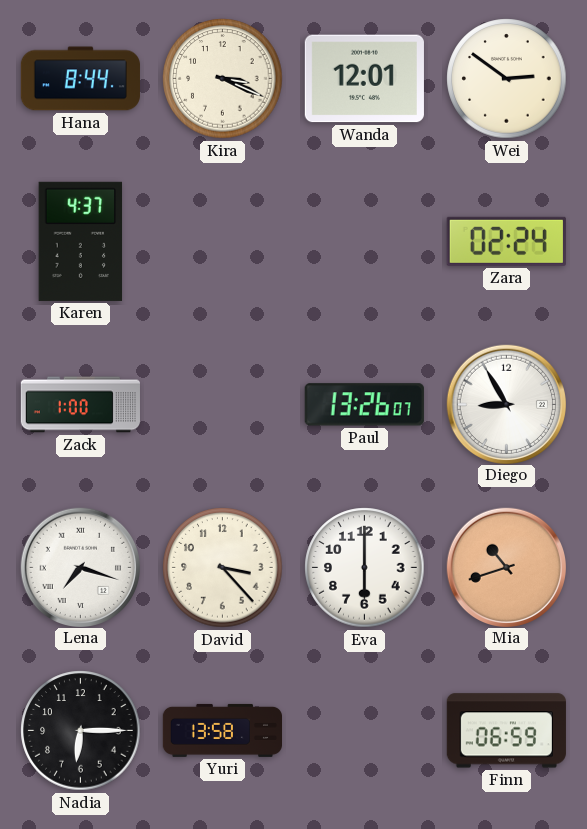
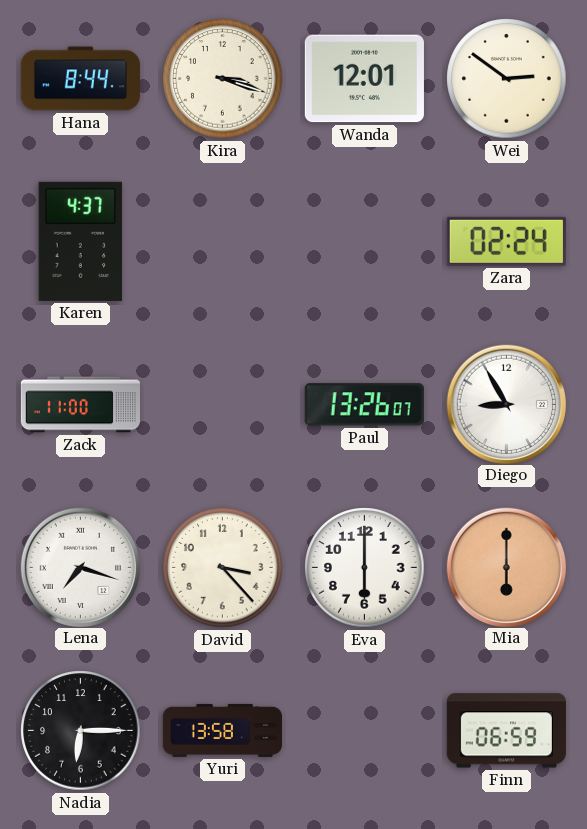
Kira: 3:19 -> 3:18
Zack: 1:00 -> 11:00
Mia: 10:42 -> 6:00
